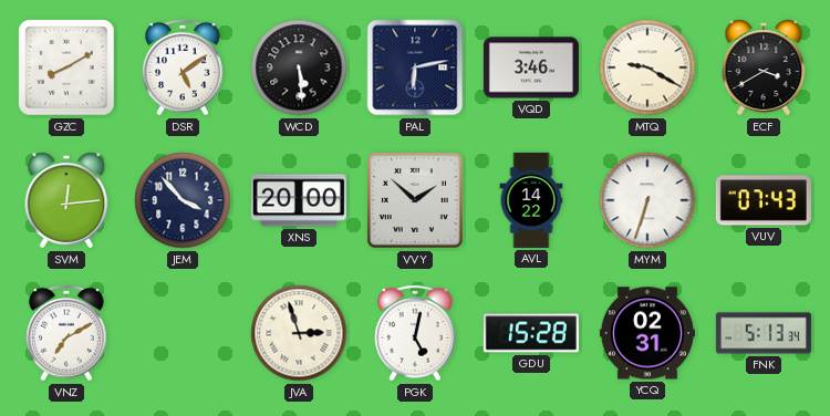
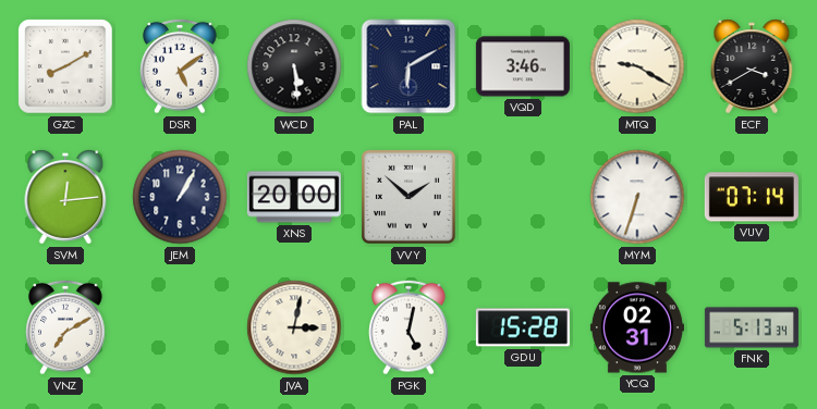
PAL: 6:13 -> 6:10
JEM: 3:53 -> 1:05
AVL: 14:22 -> none
VUV: 07:43 -> 07:14
JVA: 2:57 -> 3:02
